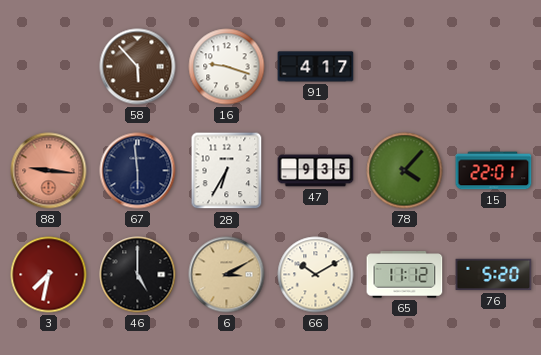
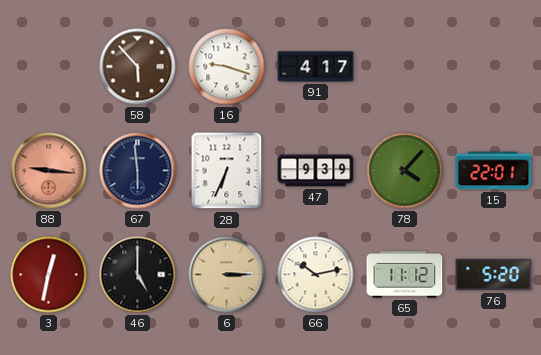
28: 6:35 -> 6:34
47: 9:35 -> 9:39
3: 7:32 -> 12:32
6: 3:10 -> 3:15
66: 10:10 -> 10:13
